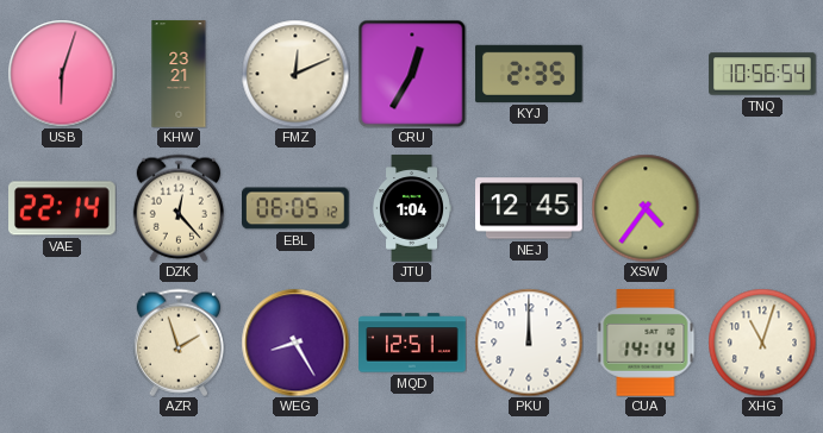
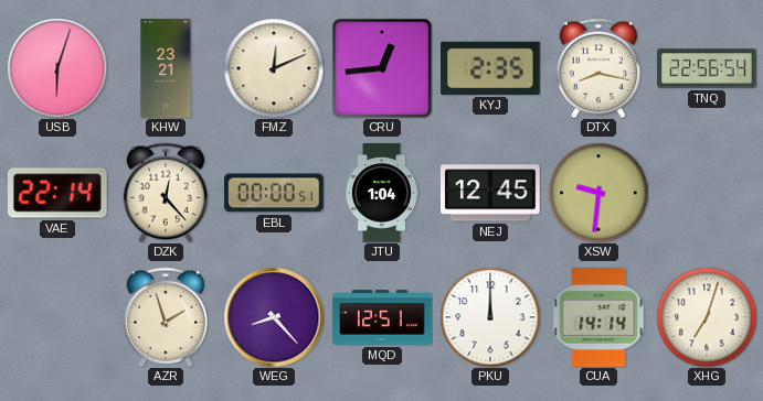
CRU: 12:35 -> 12:44
DTX: none -> 8:17
TNQ: 10:56 -> 22:56
EBL: 06:05 -> 00:00
XSW: 4:36 -> 9:31
WEG: 8:25 -> 8:23
XHG: 11:03 -> 7:03
